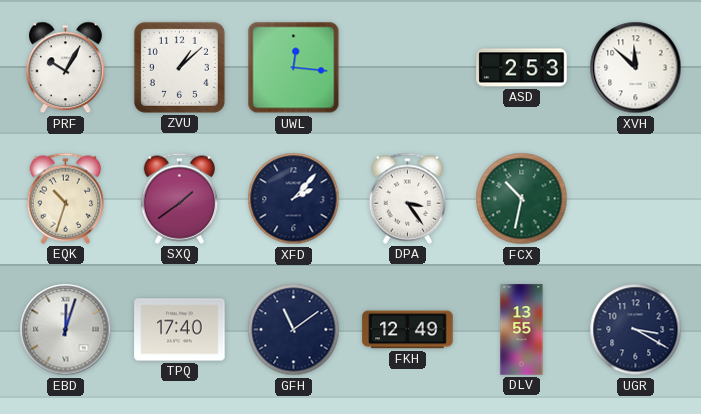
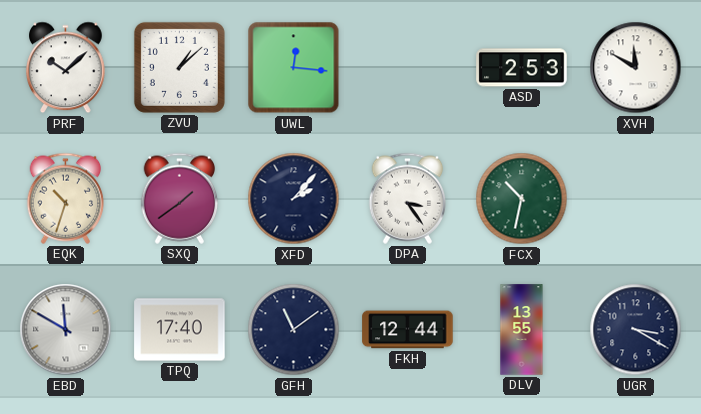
PRF: 10:05 -> 10:08
XVH: 11:52 -> 11:50
EBD: 12:03 -> 11:50
FKH: 12:49 -> 12:44
